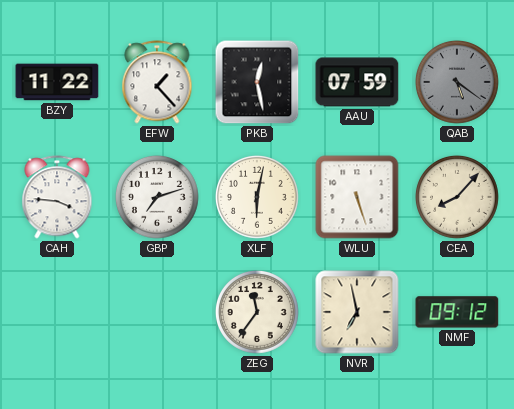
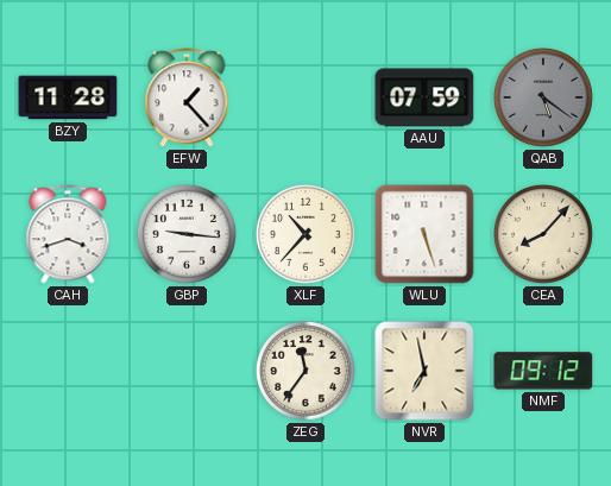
BZY: 11:22 -> 11:28
PKB: 12:28 -> none
CAH: 3:46 -> 3:42
GBP: 7:12 -> 9:16
XLF: 6:02 -> 10:37
